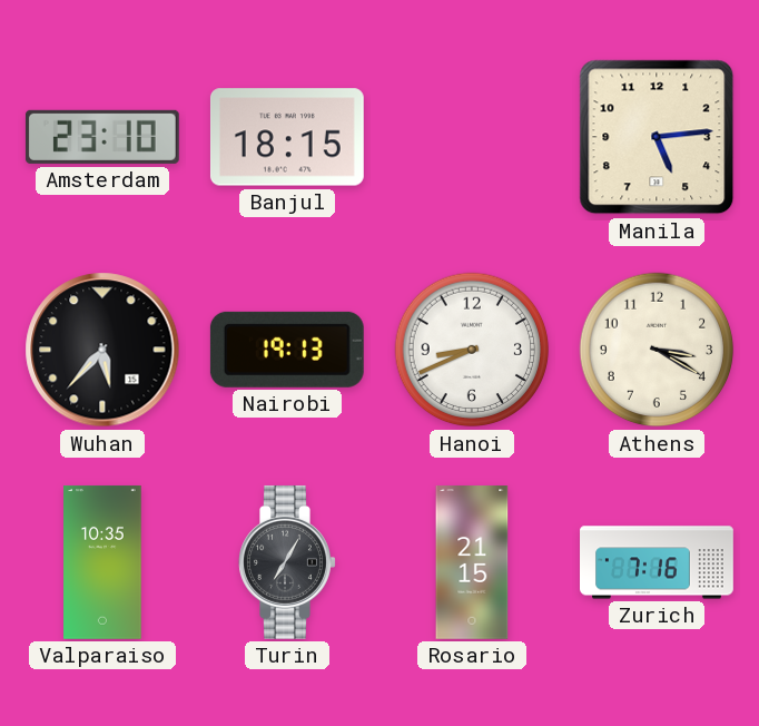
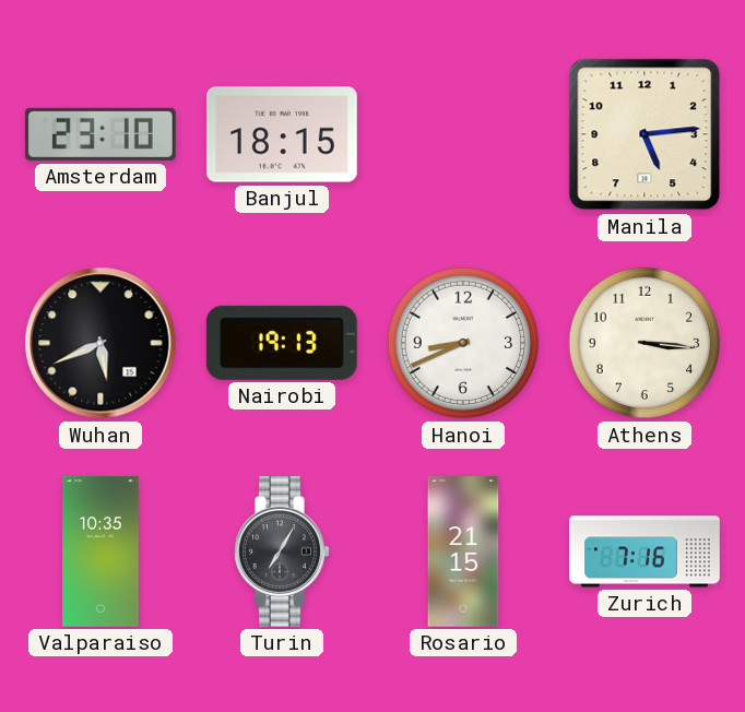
Wuhan: 5:37 -> 5:41
Athens: 3:20 -> 3:16
